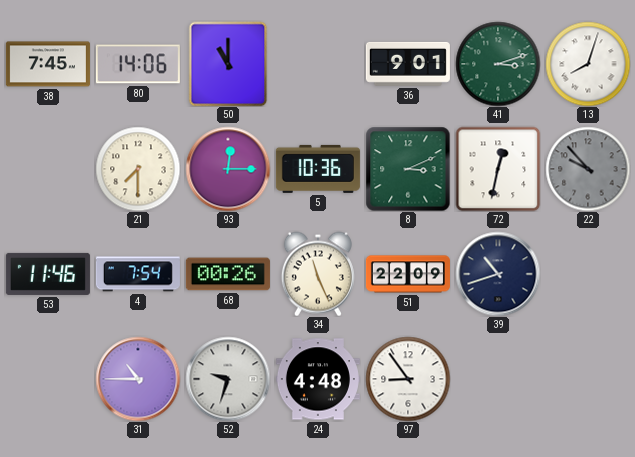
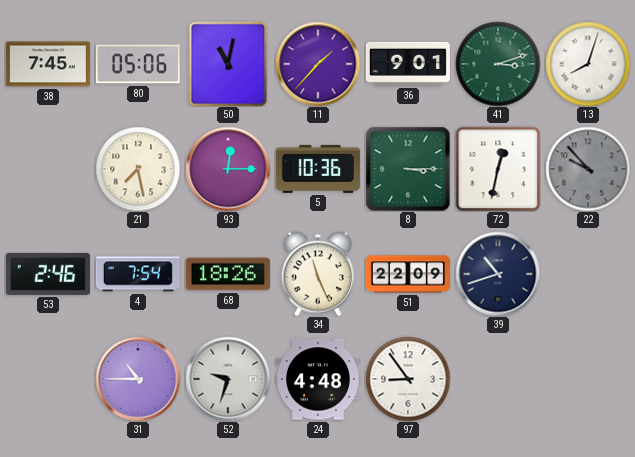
80: 14:06 -> 05:06
50: 11:00 -> 11:02
11: none -> 1:37
21: 7:30 -> 7:28
8: 3:11 -> 3:15
53: 11:46 -> 2:46
68: 00:26 -> 18:26
